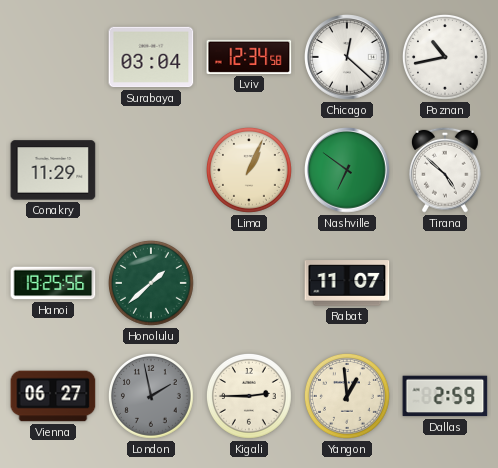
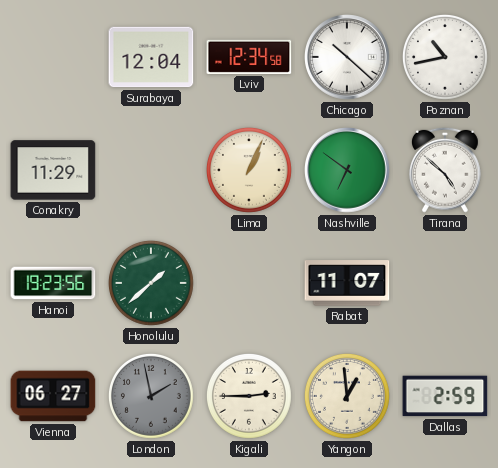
Surabaya: 03:04 -> 12:04
Chicago: 12:22 -> 10:22
Hanoi: 19:25 -> 19:23
